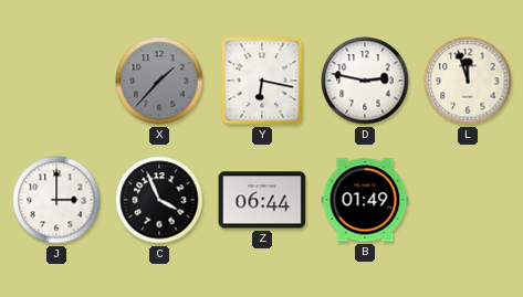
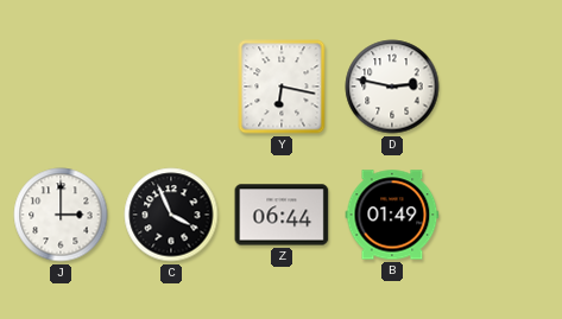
X: 1:37 -> none
L: 11:57 -> none
